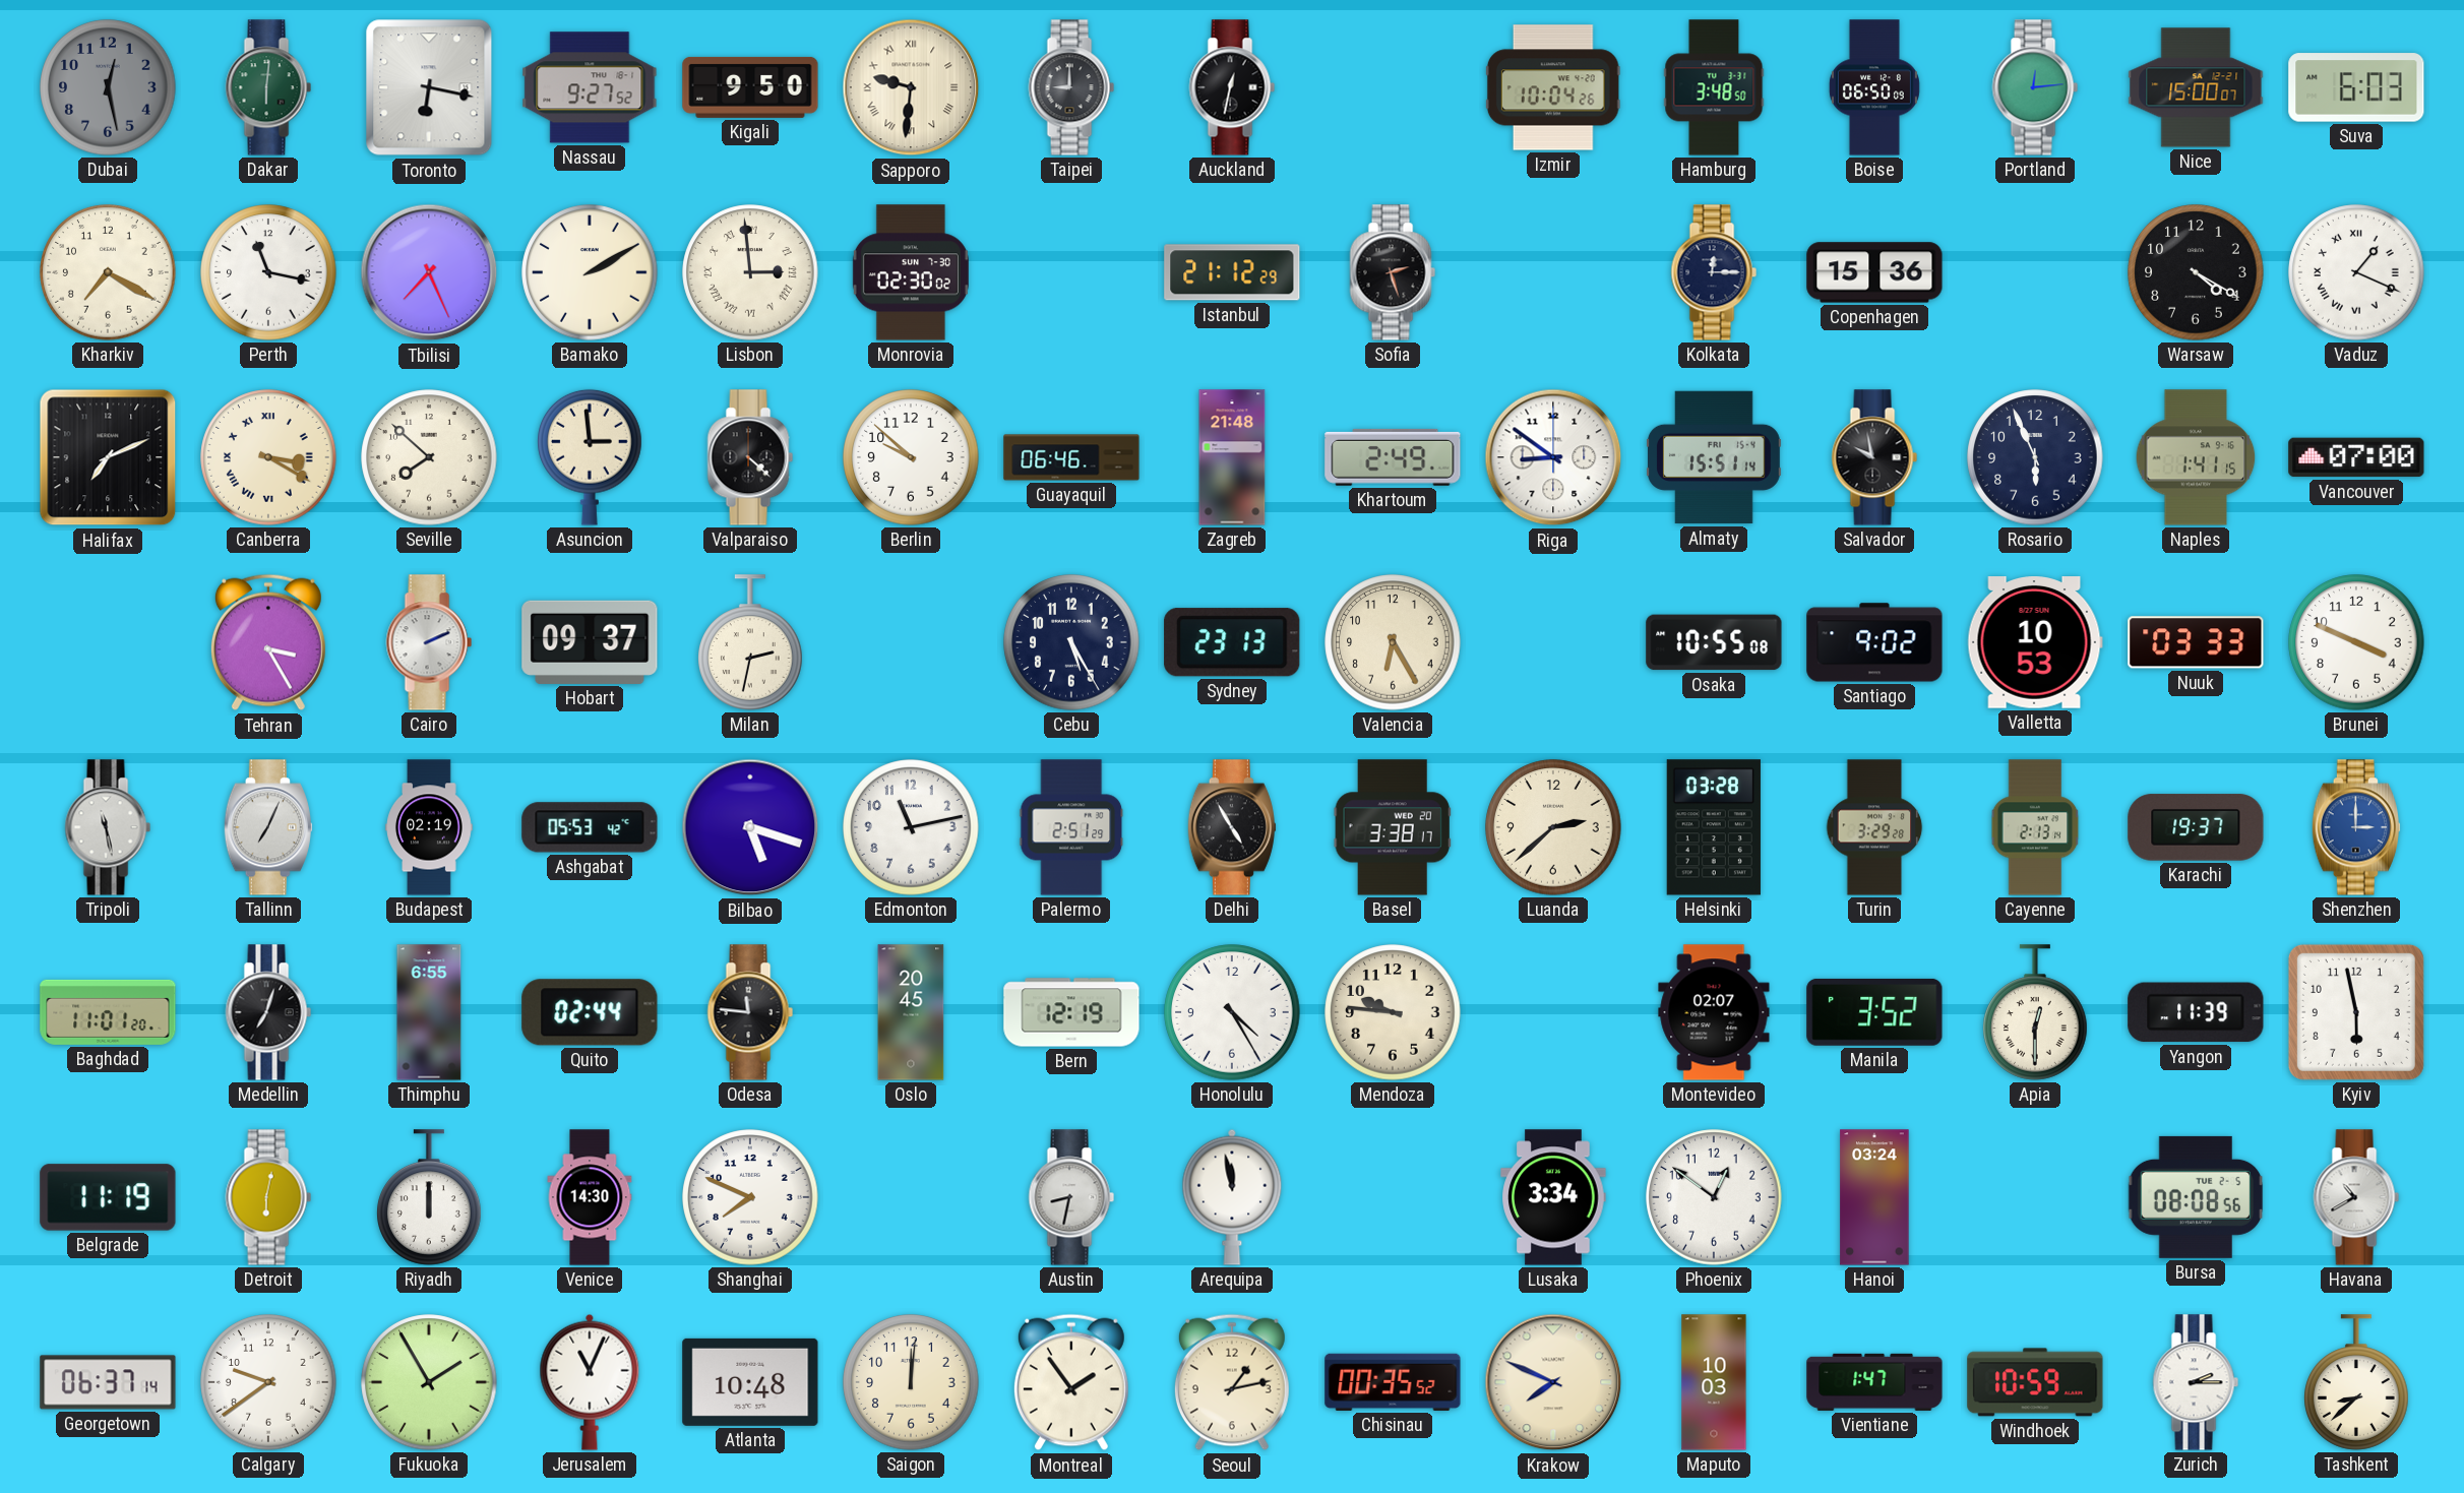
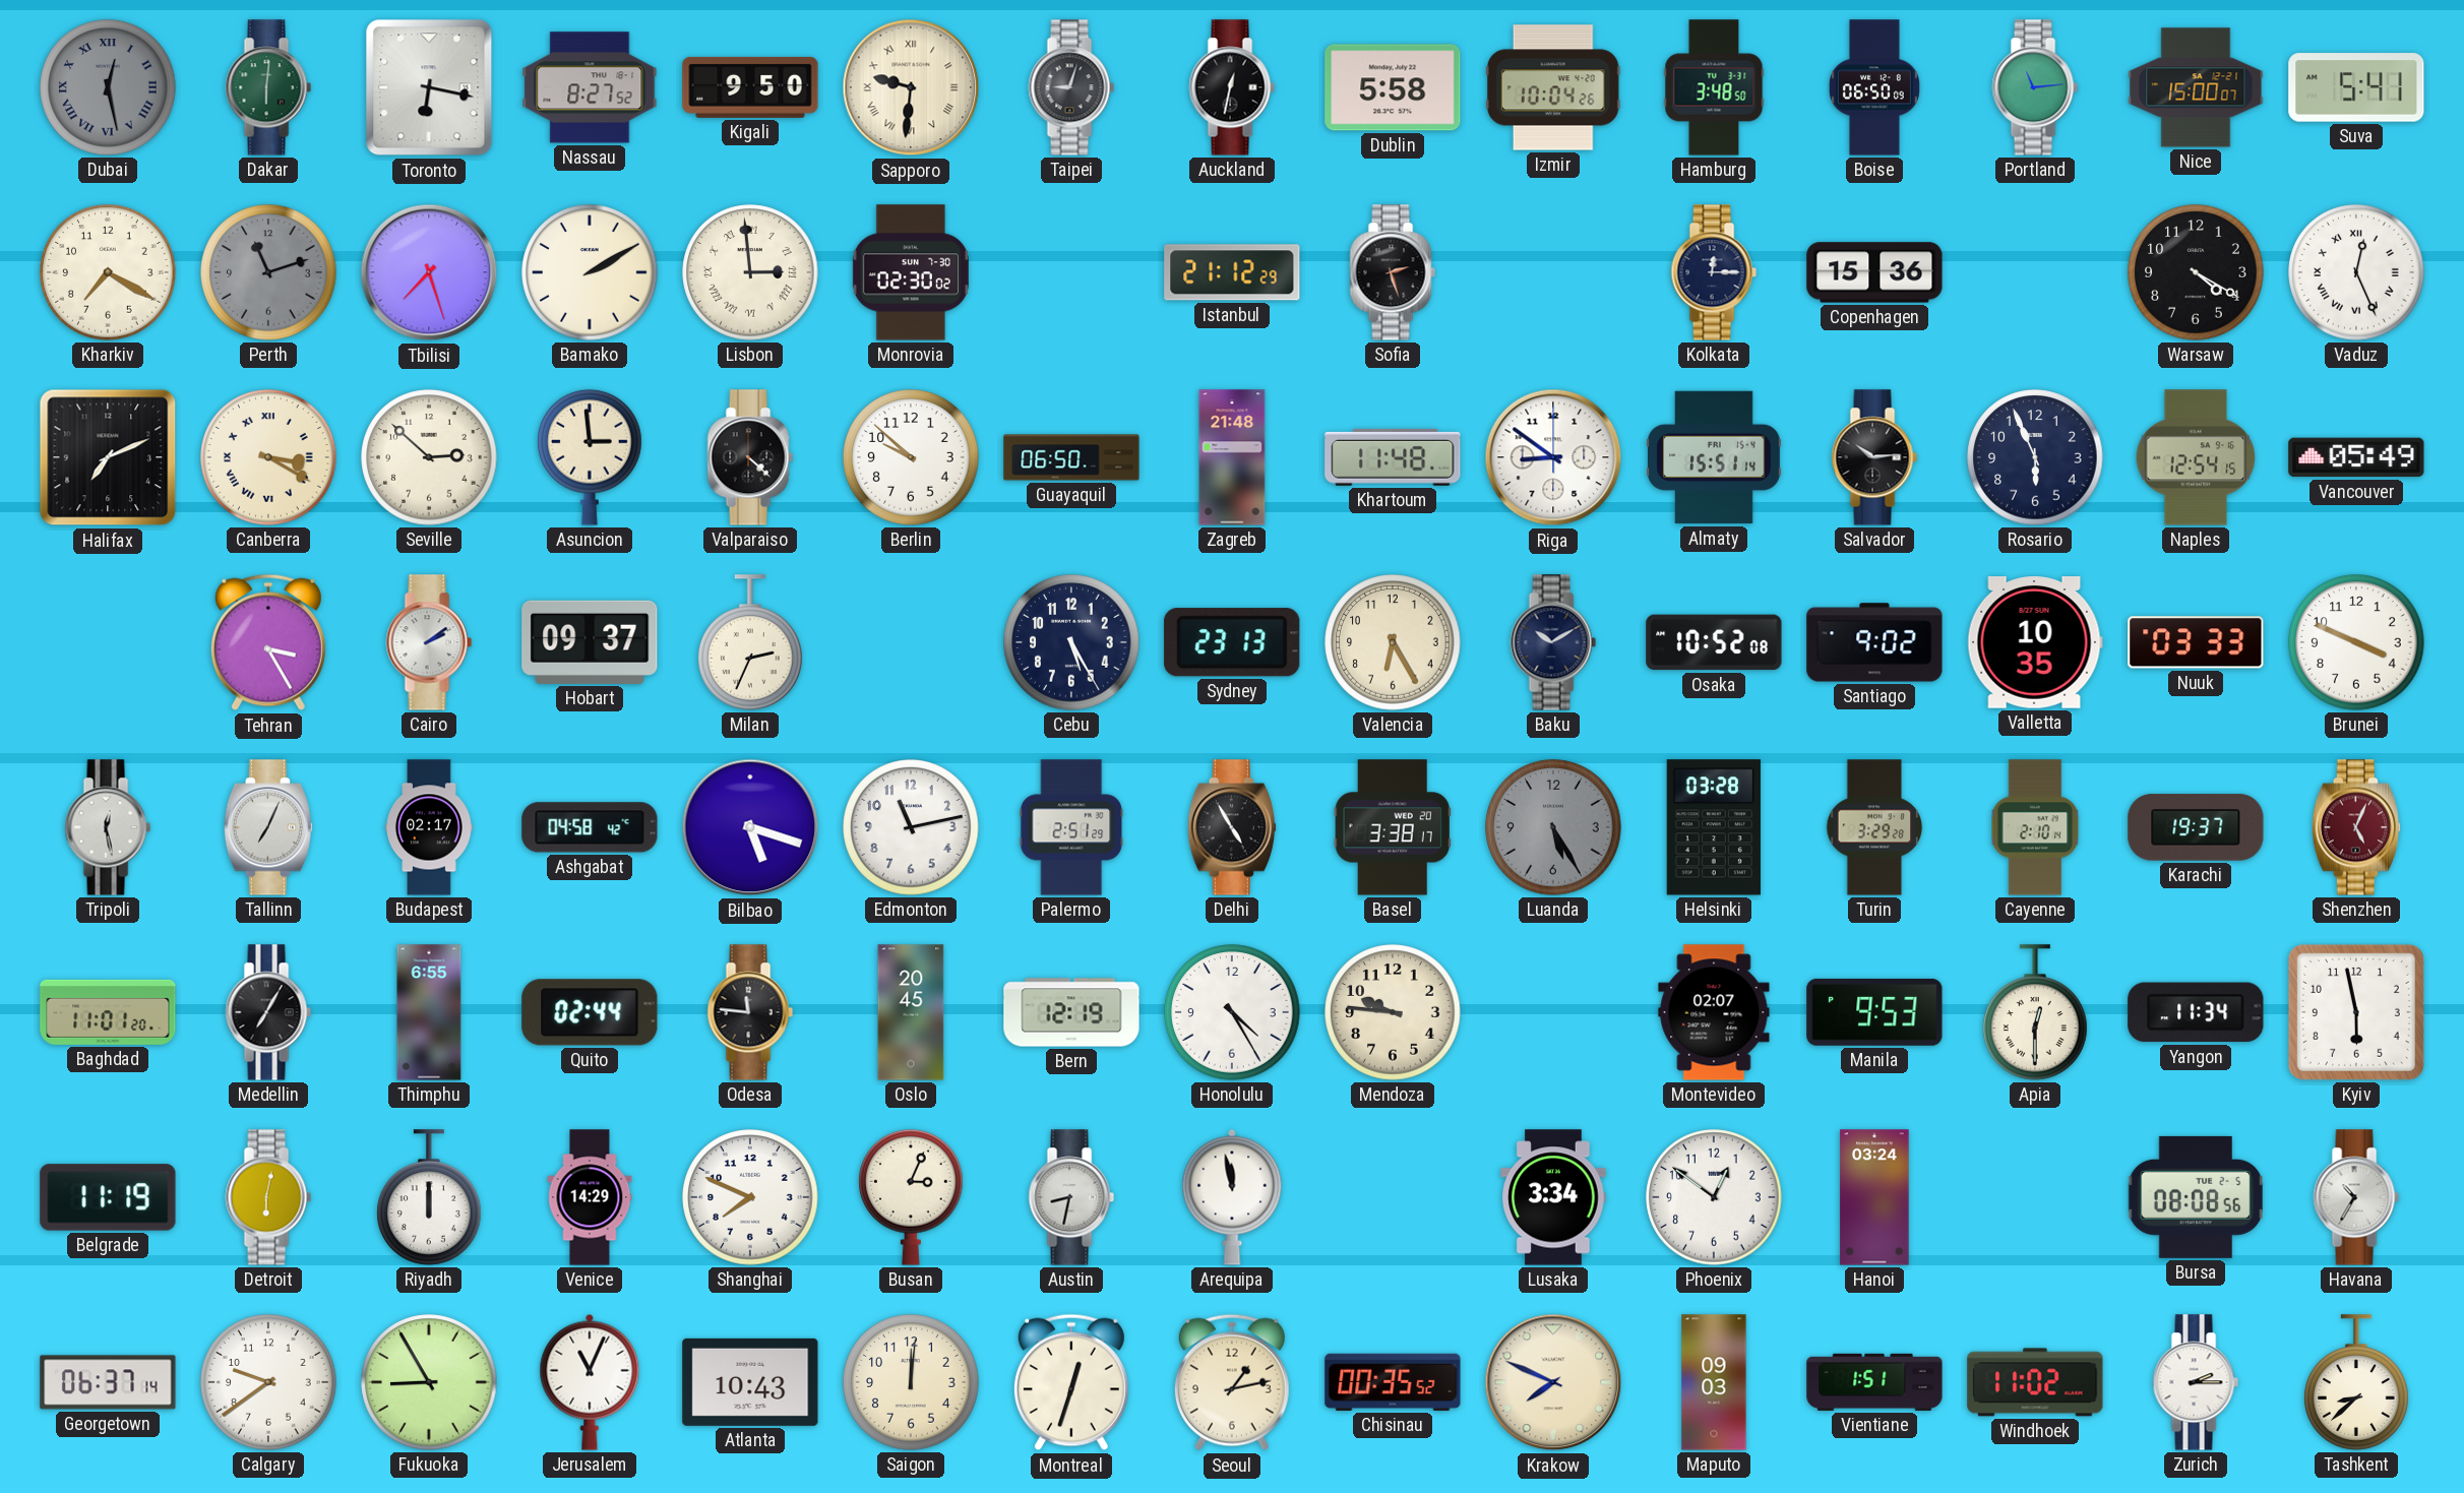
Dubai numerals: Arabic -> Roman
Nassau: 9:27 -> 8:27
Taipei: 9:00 -> 9:03
Dublin: none -> 5:58
Portland: 12:14 -> 11:14
Suva: 6:03 -> 5:41
Perth: 11:17 -> 11:12
Perth dial: white -> grey
Tbilisi: 7:26 -> 7:27
Vaduz: 1:19 -> 12:26
Seville: 7:52 -> 2:52
Guayaquil: 06:46 -> 06:50
Khartoum: 2:49 -> 11:48
Salvador: 9:58 -> 10:14
Naples: 1:41 -> 12:54
Vancouver: 07:00 -> 05:49
Cairo: 2:11 -> 2:09
Milan: 2:32 -> 2:34
Baku: none -> 10:10
Osaka: 10:55 -> 10:52
Valletta: 10:53 -> 10:35
Tripoli: 11:28 -> 12:28
Budapest: 02:19 -> 02:17
Ashgabat: 05:53 -> 04:58
Luanda: 2:38 -> 5:25
Luanda dial: cream -> grey
Cayenne: 2:13 -> 2:10
Shenzhen: 3:00 -> 5:04
Shenzhen dial: blue -> burgundy
Medellin: 7:03 -> 7:05
Manila: 3:52 -> 9:53
Yangon: 11:39 -> 11:34
Venice: 14:30 -> 14:29
Busan: none -> 3:04
Havana: 10:40 -> 10:35
Fukuoka: 1:55 -> 8:55
Atlanta: 10:48 -> 10:43
Montreal: 1:54 -> 12:33
Maputo: 10:03 -> 09:03
Vientiane: 1:47 -> 1:51
Windhoek: 10:59 -> 11:02
